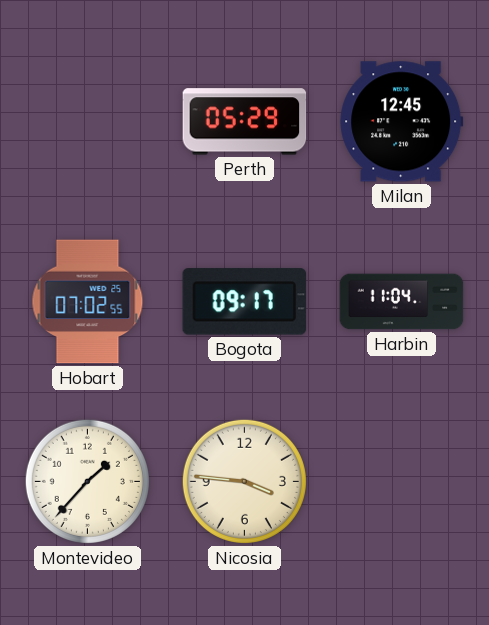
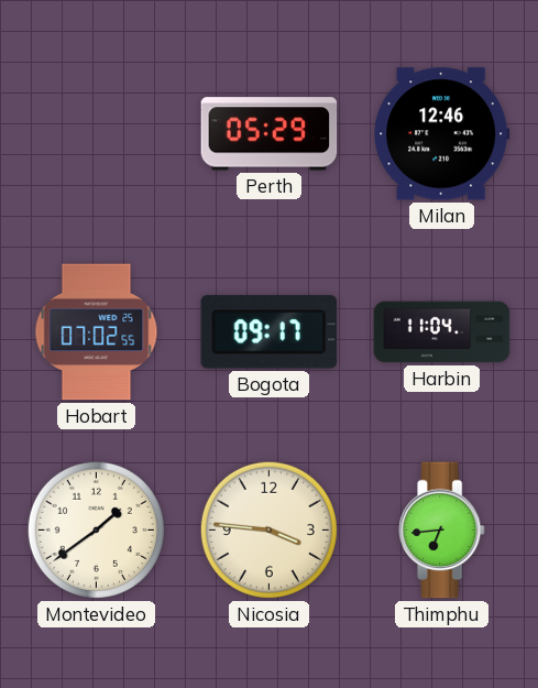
Milan: 12:45 -> 12:46
Montevideo: 1:37 -> 1:39
Thimphu: none -> 6:44
